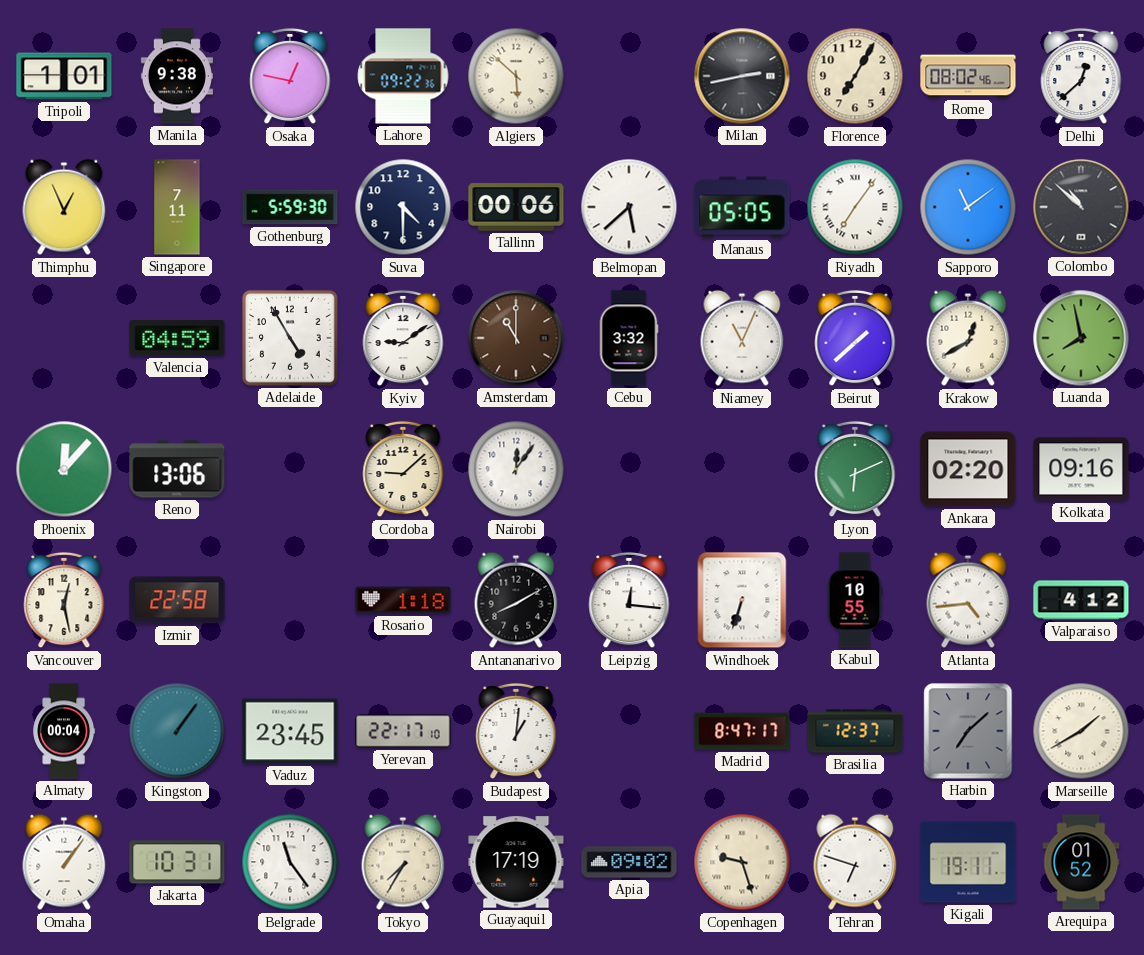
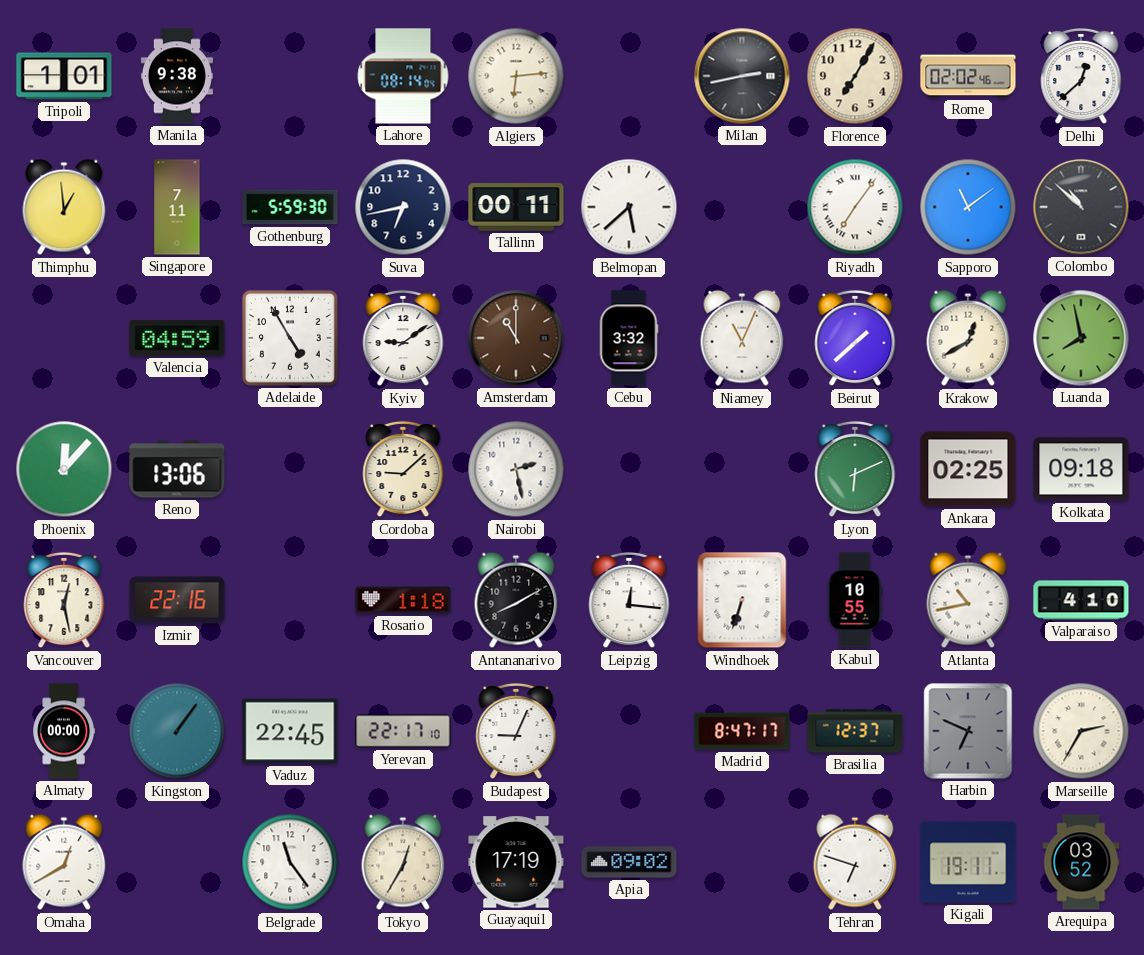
Osaka: 12:47 -> none
Lahore: 09:22 -> 08:14
Algiers: 5:52 -> 6:14
Rome: 08:02 -> 02:02
Thimphu: 12:56 -> 12:59
Suva: 4:30 -> 6:43
Tallinn: 00:06 -> 00:11
Manaus: 05:05 -> none
Nairobi: 12:06 -> 2:28
Ankara: 02:20 -> 02:25
Kolkata: 09:16 -> 09:18
Izmir: 22:58 -> 22:16
Atlanta: 4:44 -> 10:43
Valparaiso: 4:12 -> 4:10
Almaty: 00:04 -> 00:00
Vaduz: 23:45 -> 22:45
Budapest: 1:01 -> 9:04
Harbin: 7:08 -> 6:49
Marseille: 1:40 -> 2:35
Omaha: 1:06 -> 12:40
Jakarta: 10:31 -> none
Tokyo: 7:35 -> 12:35
Copenhagen: 9:27 -> none
Arequipa: 01:52 -> 03:52
